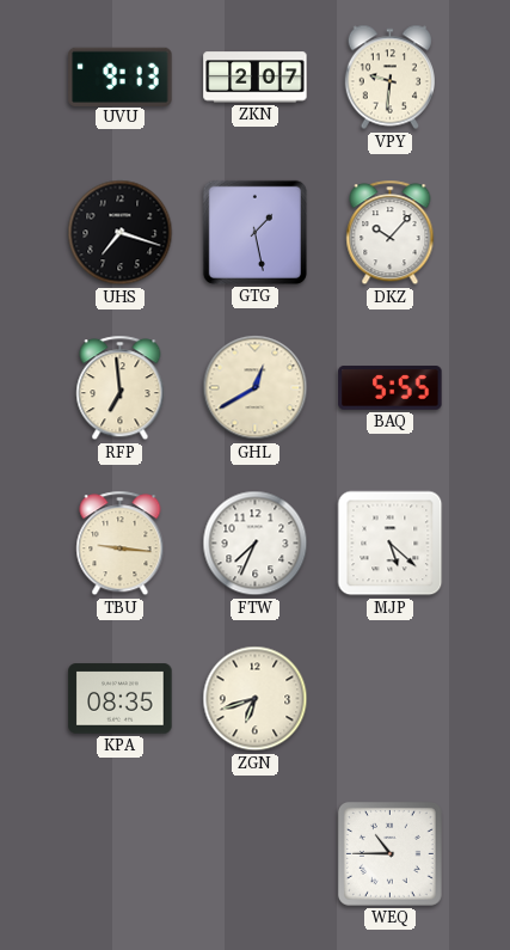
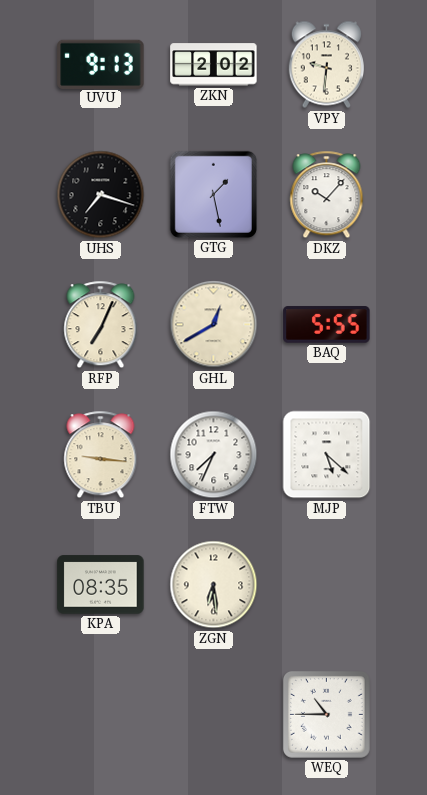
ZKN: 2:07 -> 2:02
RFP: 6:59 -> 7:04
ZGN: 6:42 -> 6:29
